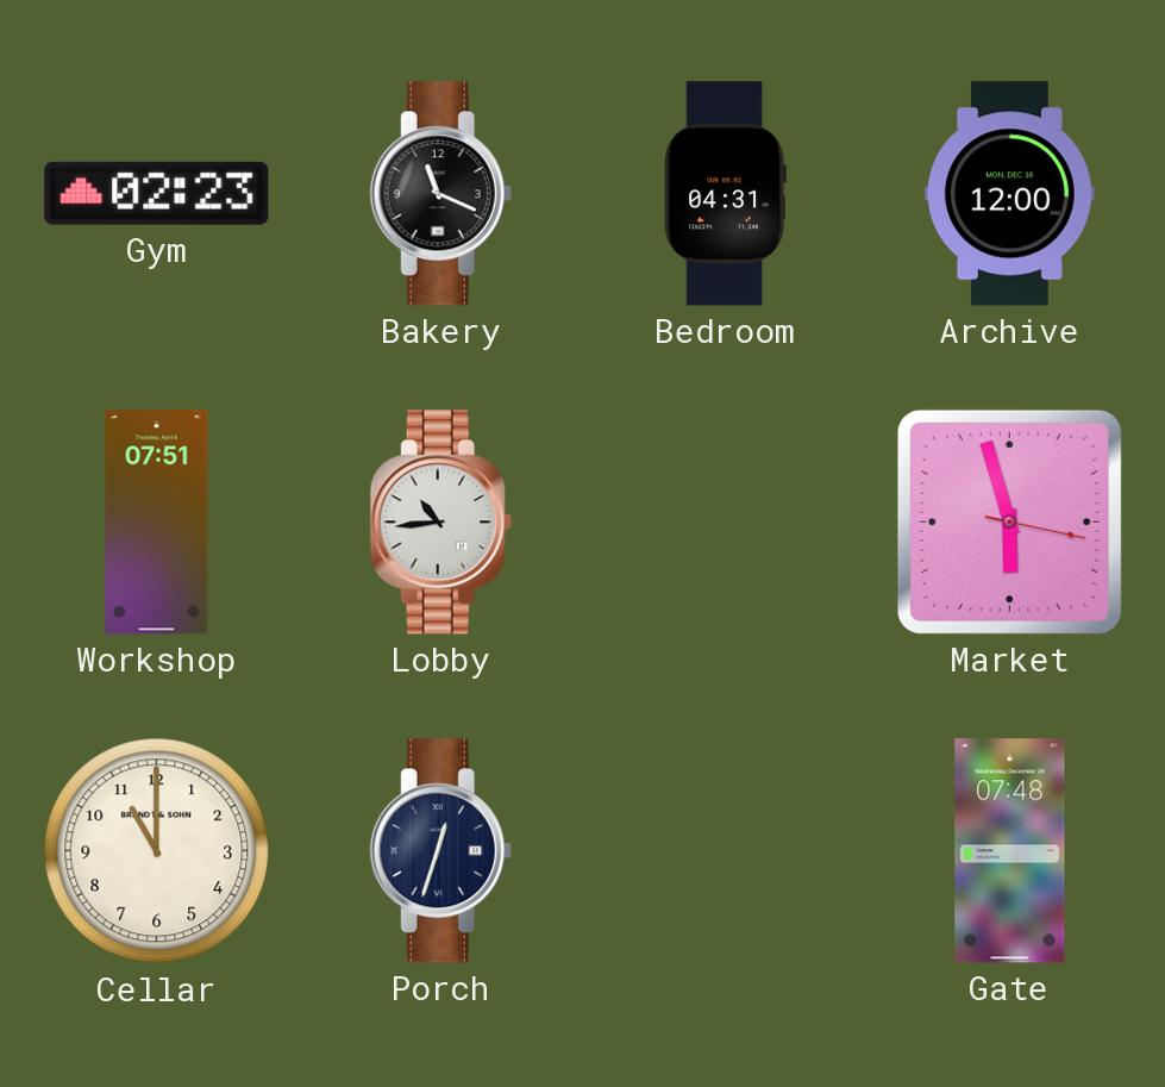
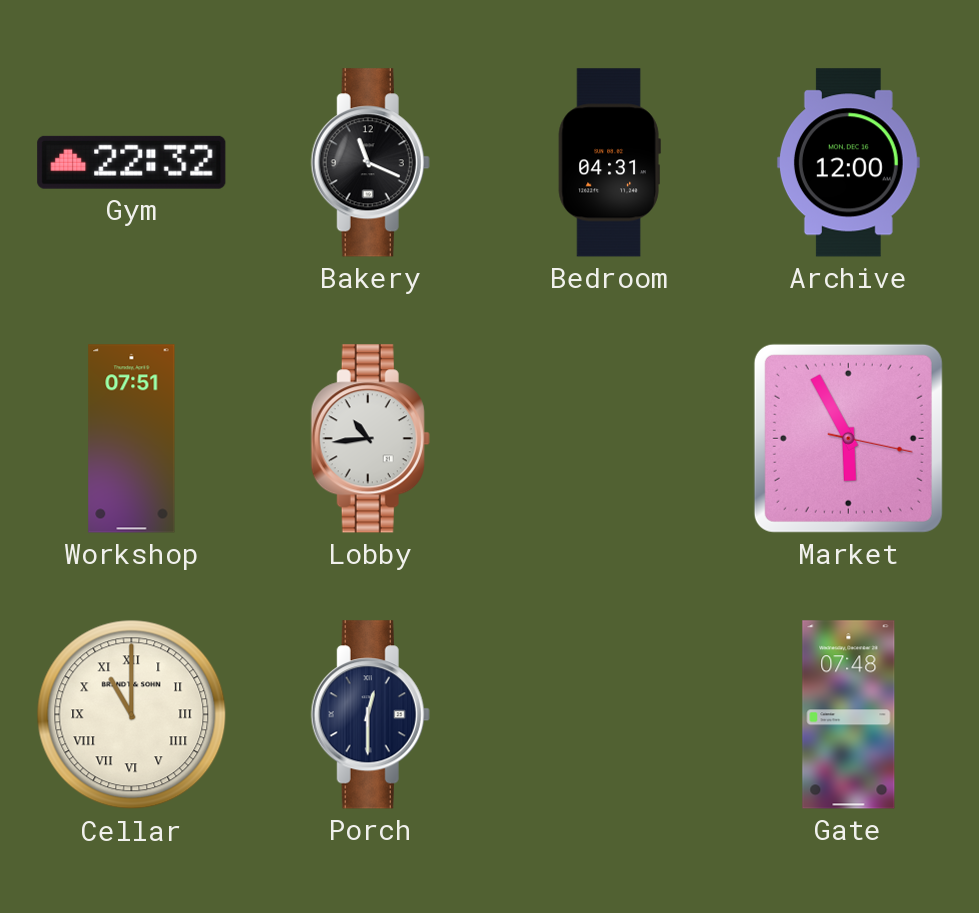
Gym: 02:23 -> 22:32
Market: 5:57 -> 5:55
Cellar numerals: Arabic -> Roman
Porch: 12:33 -> 12:30
